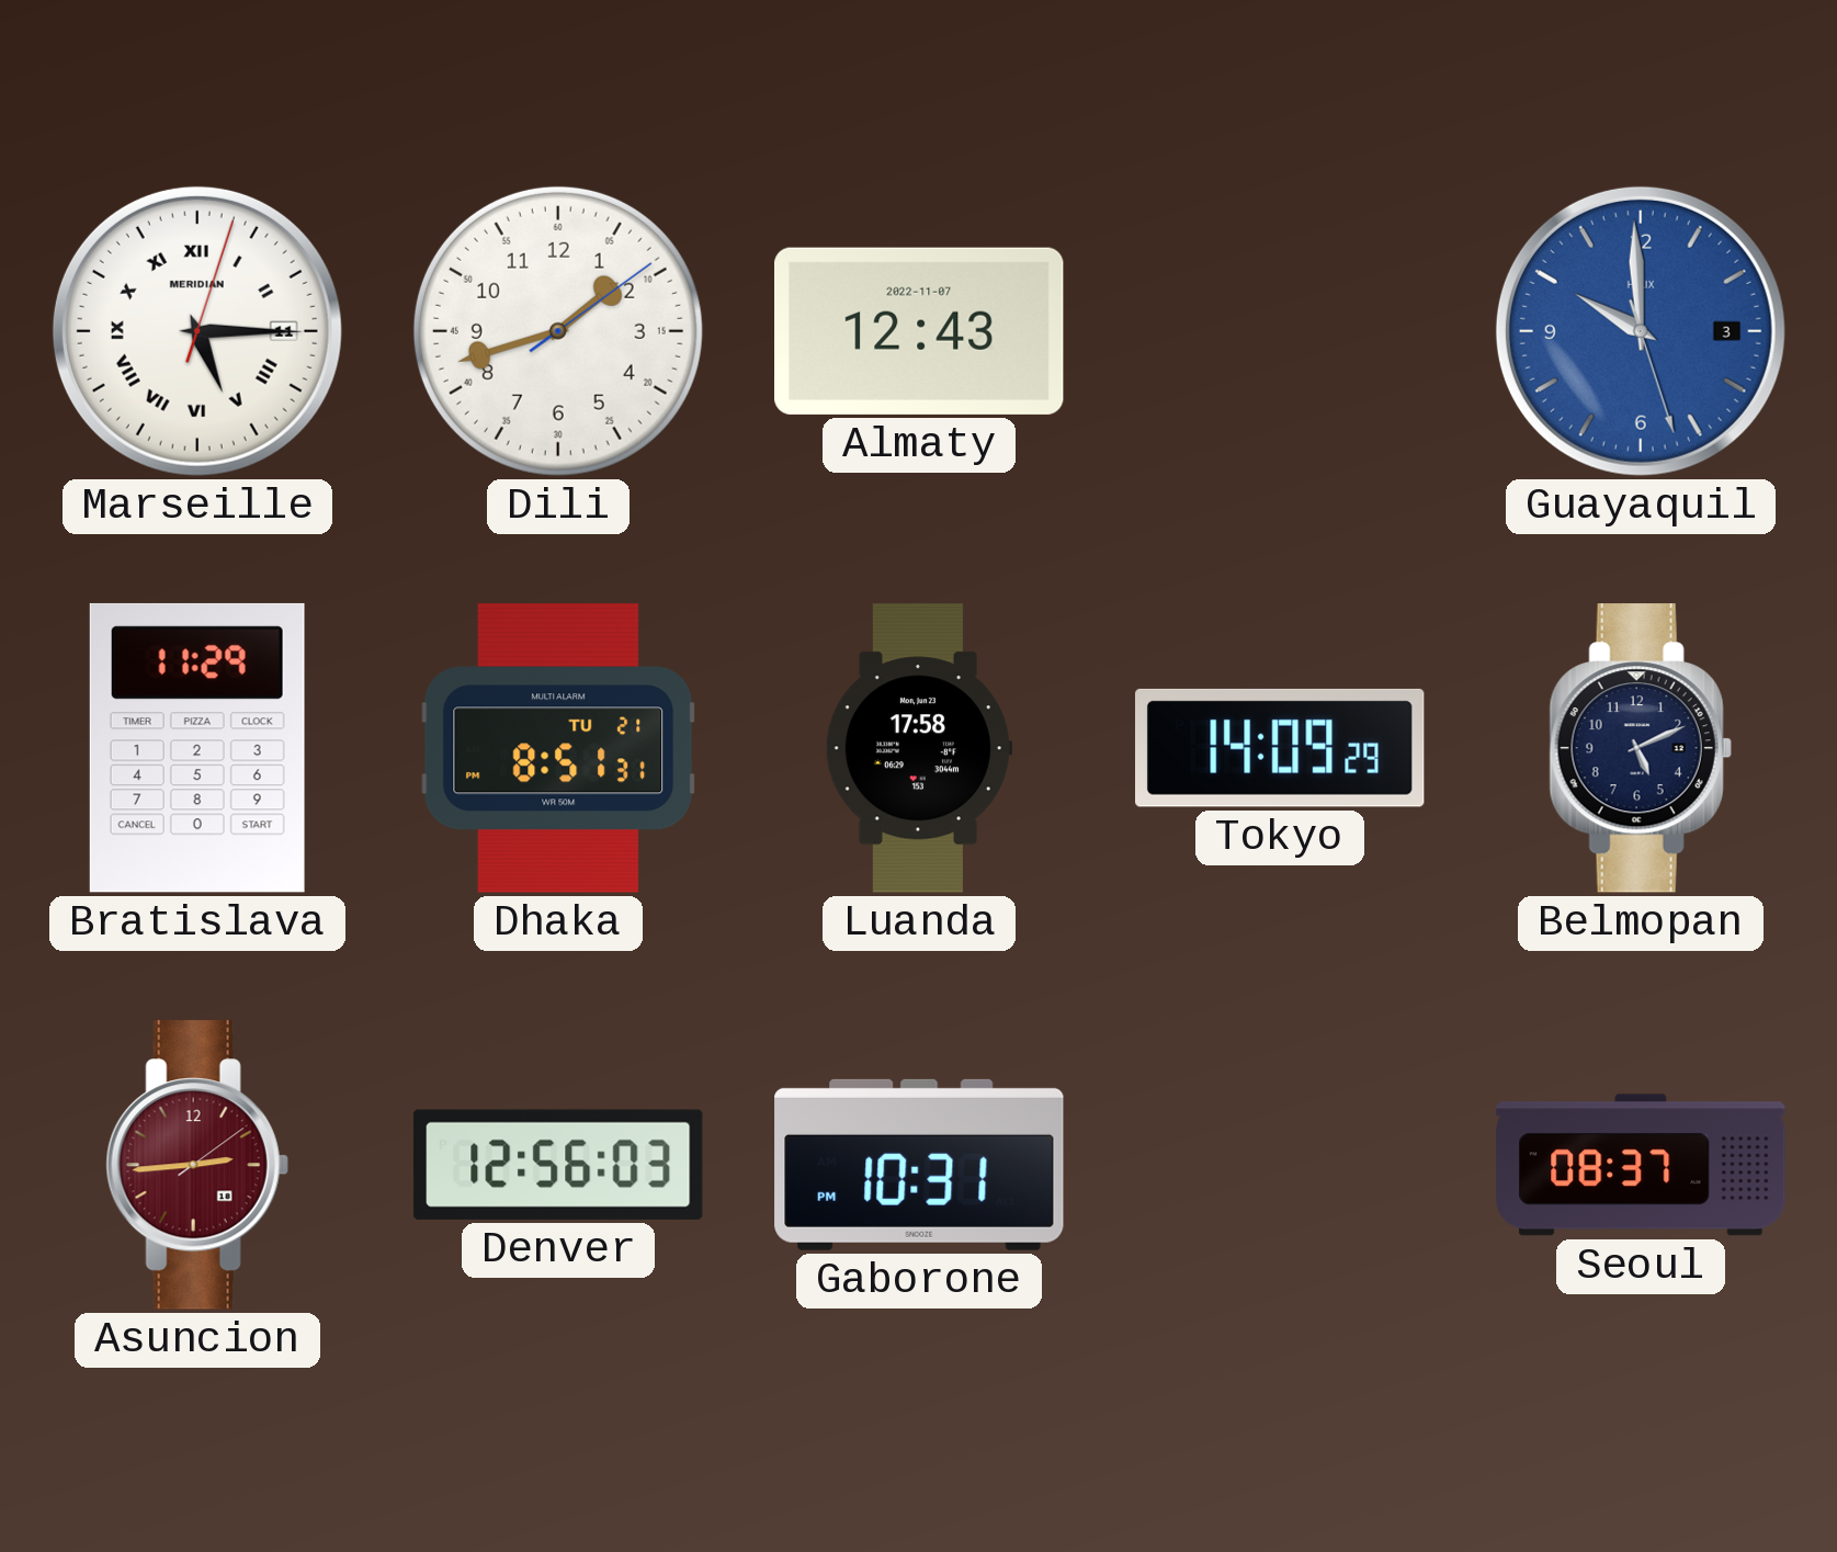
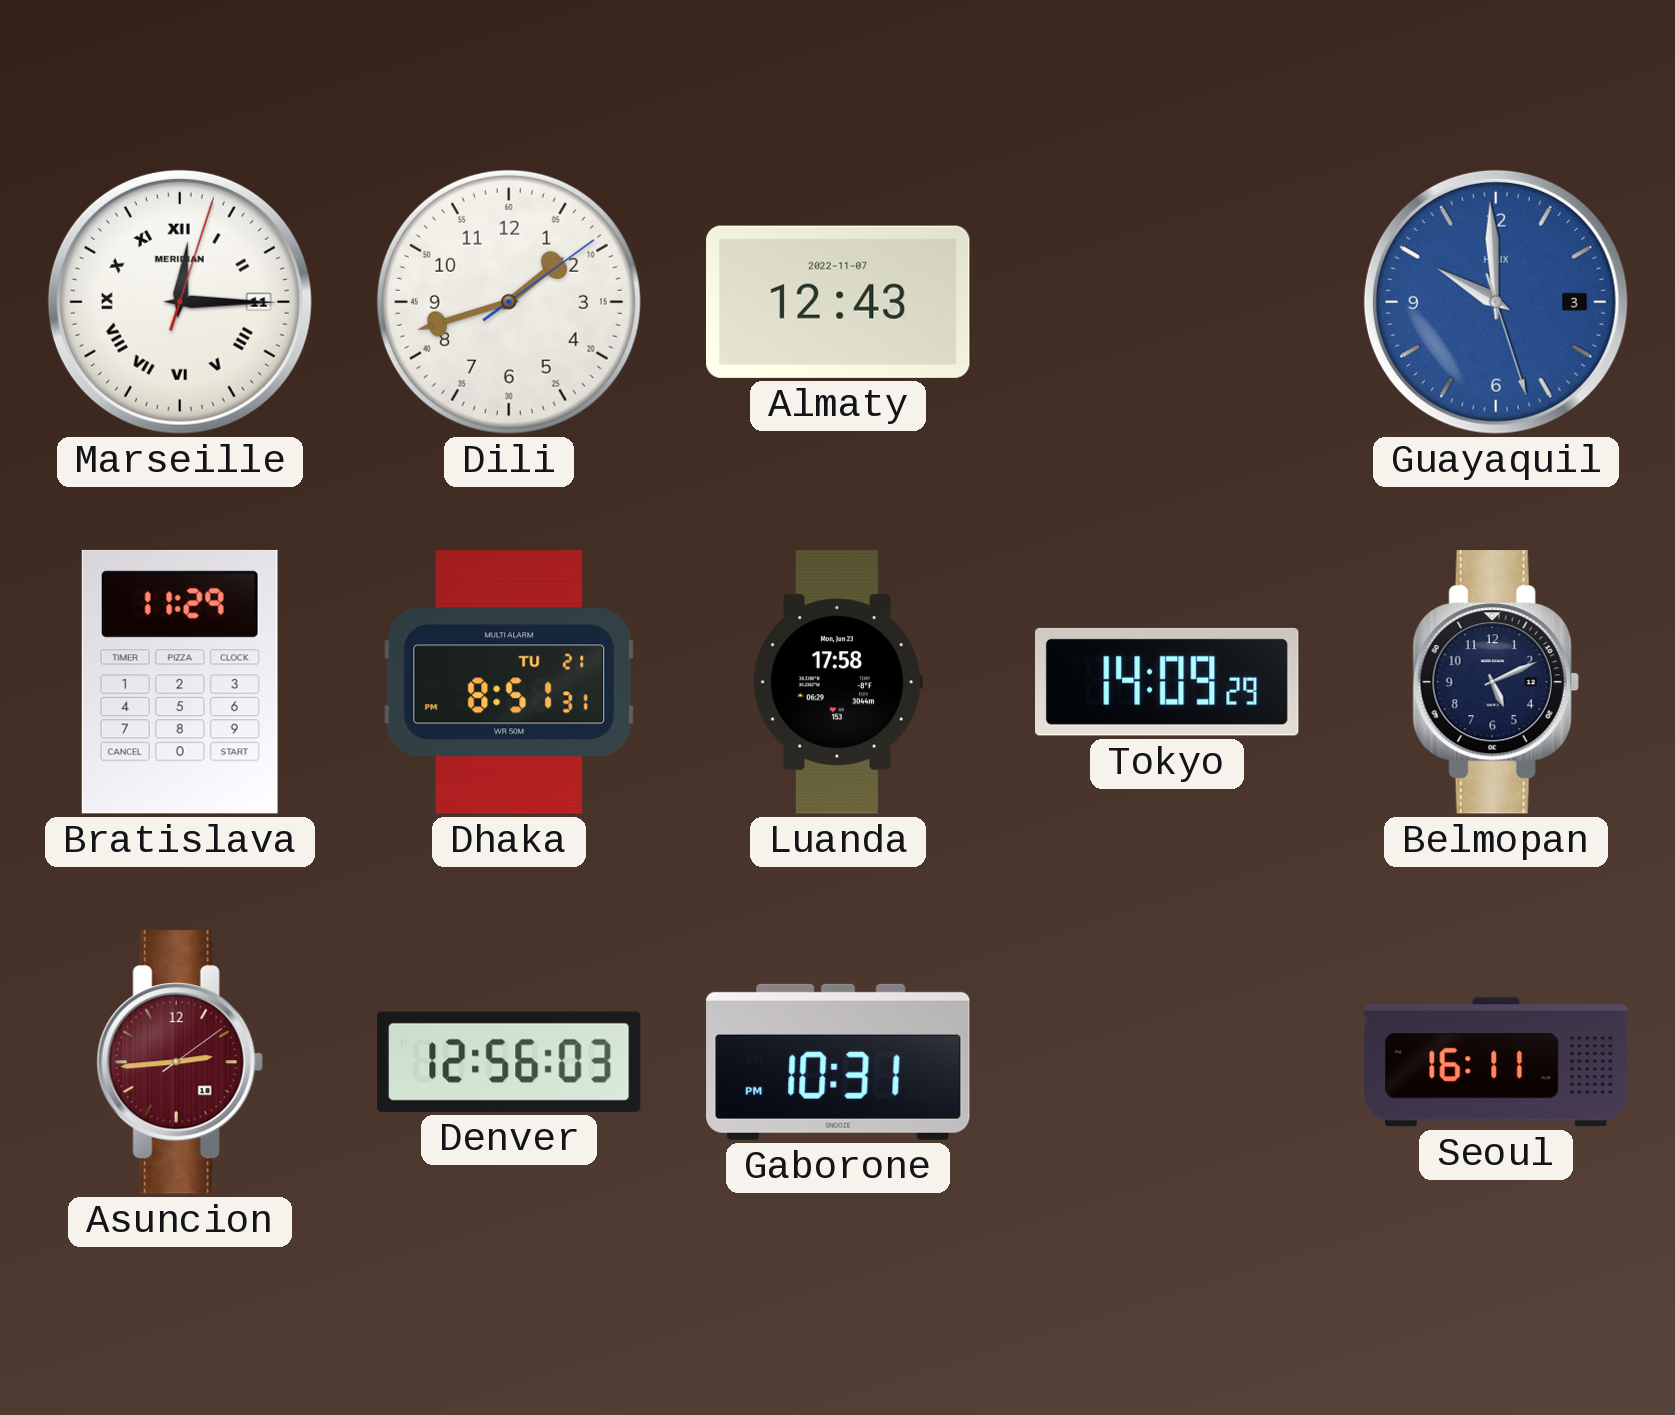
Marseille: 5:15 -> 12:15
Seoul: 08:37 -> 16:11
